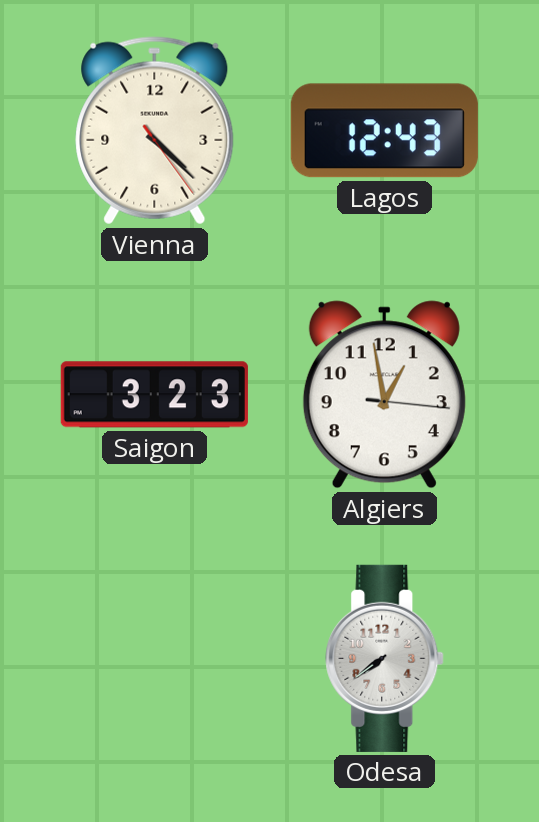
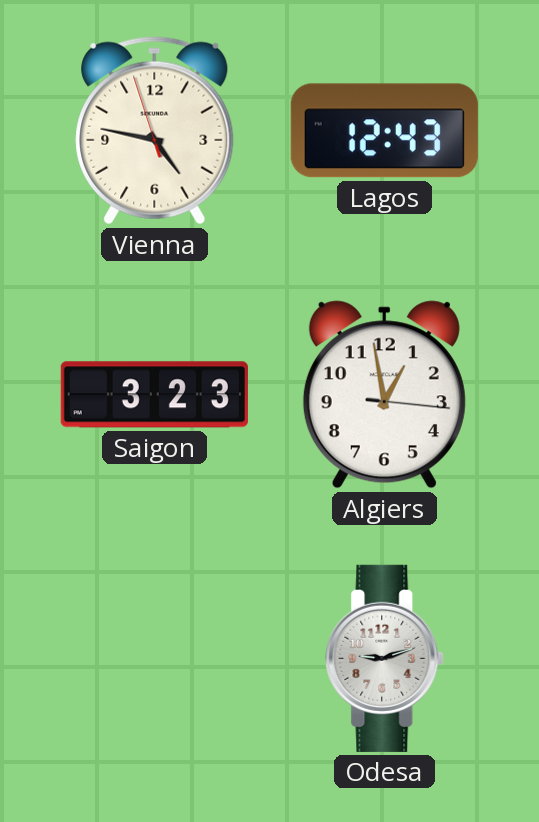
Vienna: 4:22 -> 4:46
Odesa: 7:39 -> 9:12
